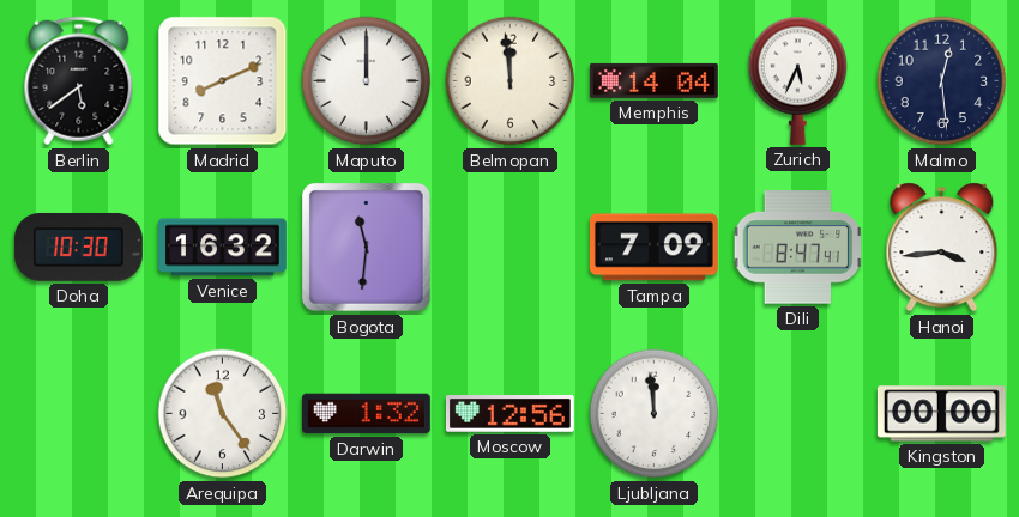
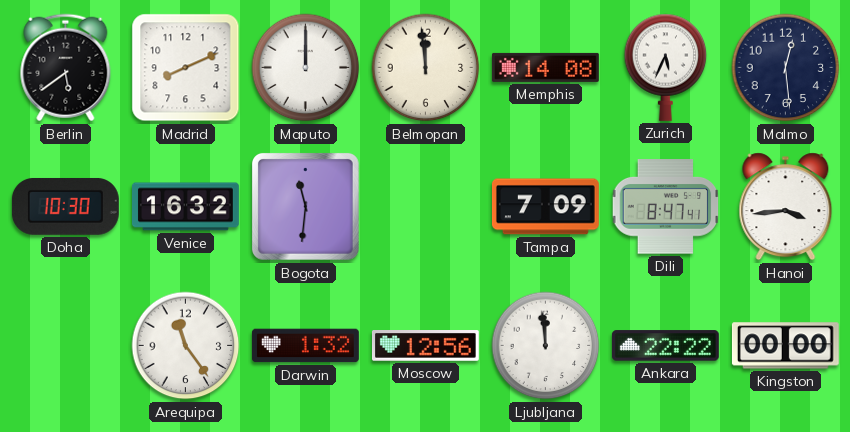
Memphis: 14:04 -> 14:08
Ankara: none -> 22:22
